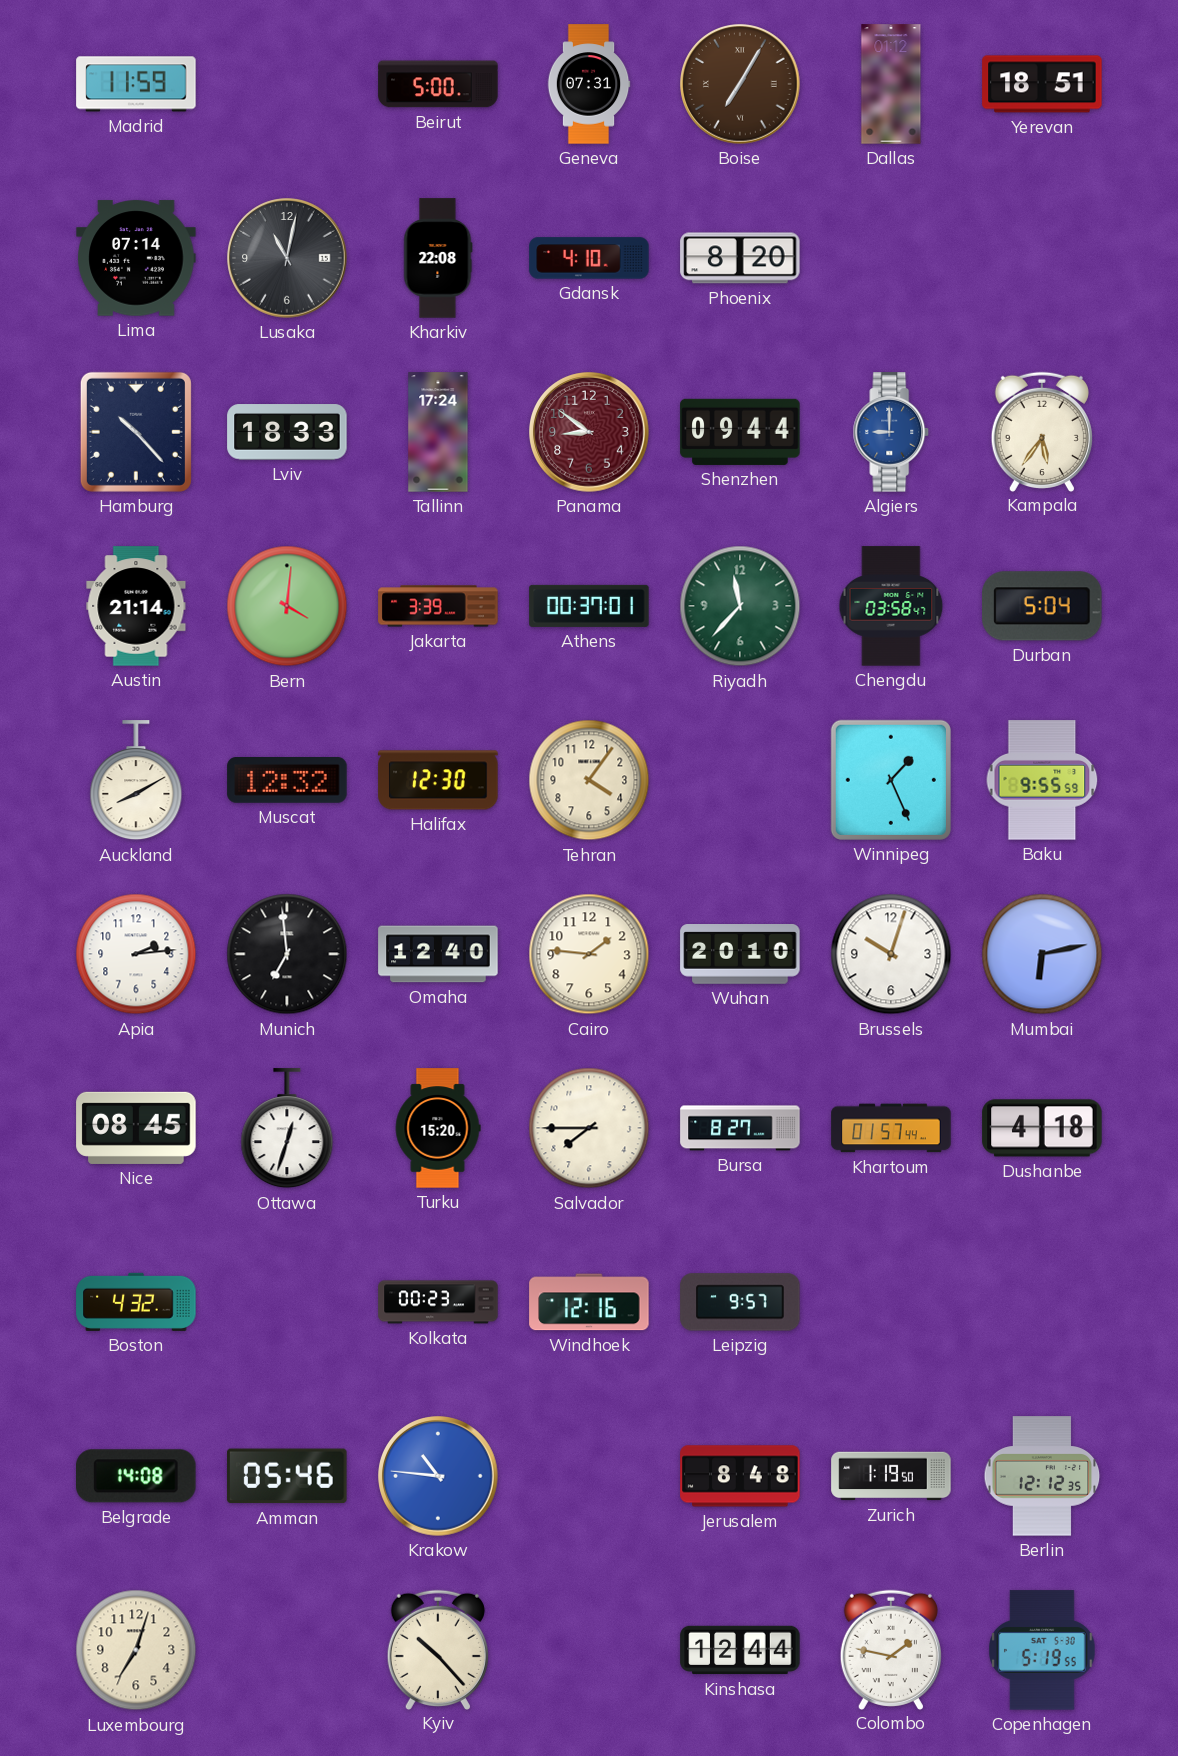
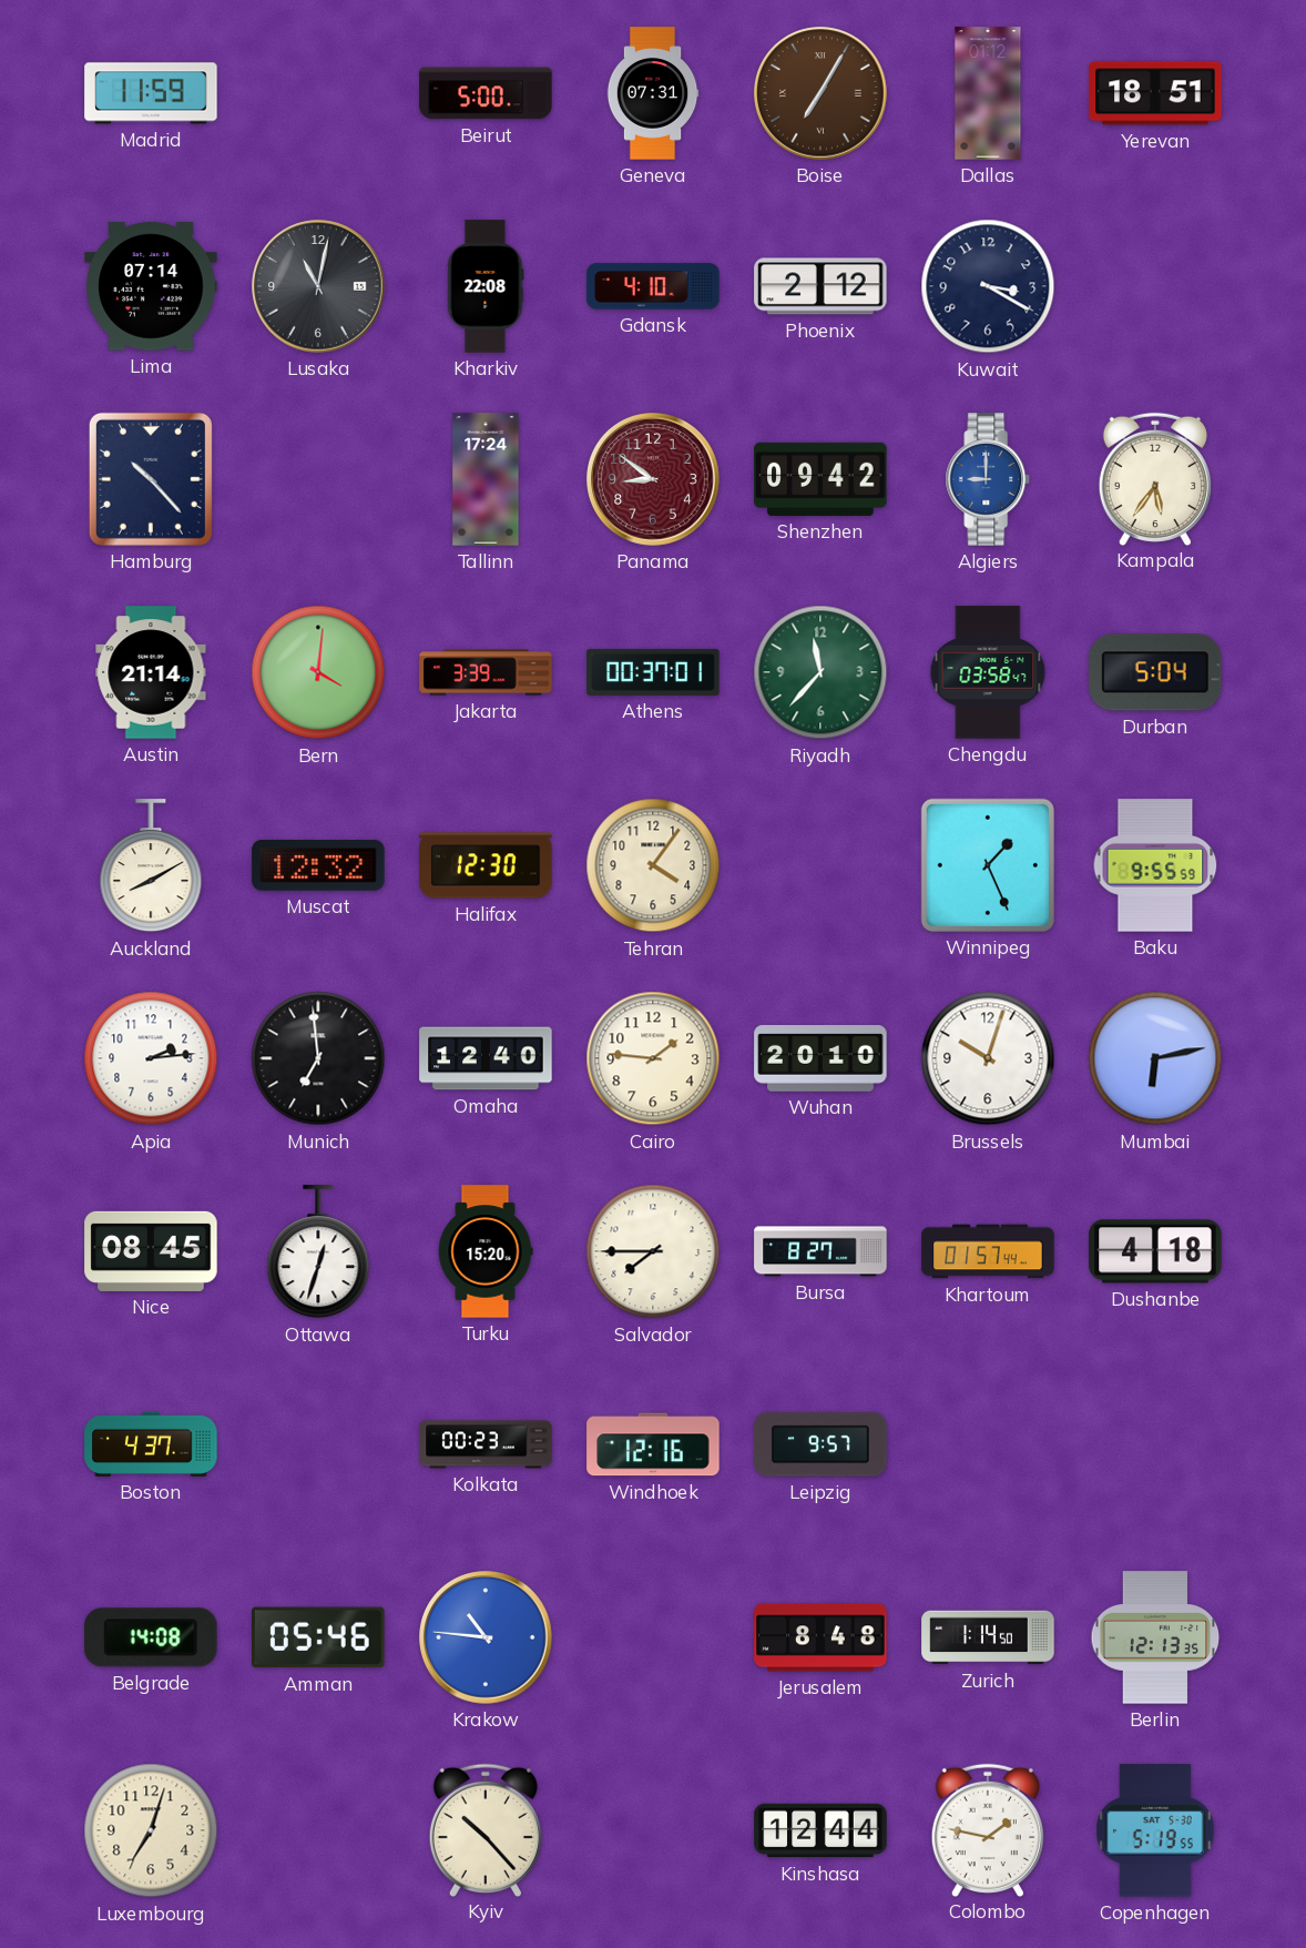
Phoenix: 8:20 -> 2:12
Kuwait: none -> 3:20
Lviv: 18:33 -> none
Shenzhen: 09:44 -> 09:42
Boston: 4:32 -> 4:37
Zurich: 1:19 -> 1:14
Berlin: 12:12 -> 12:13
